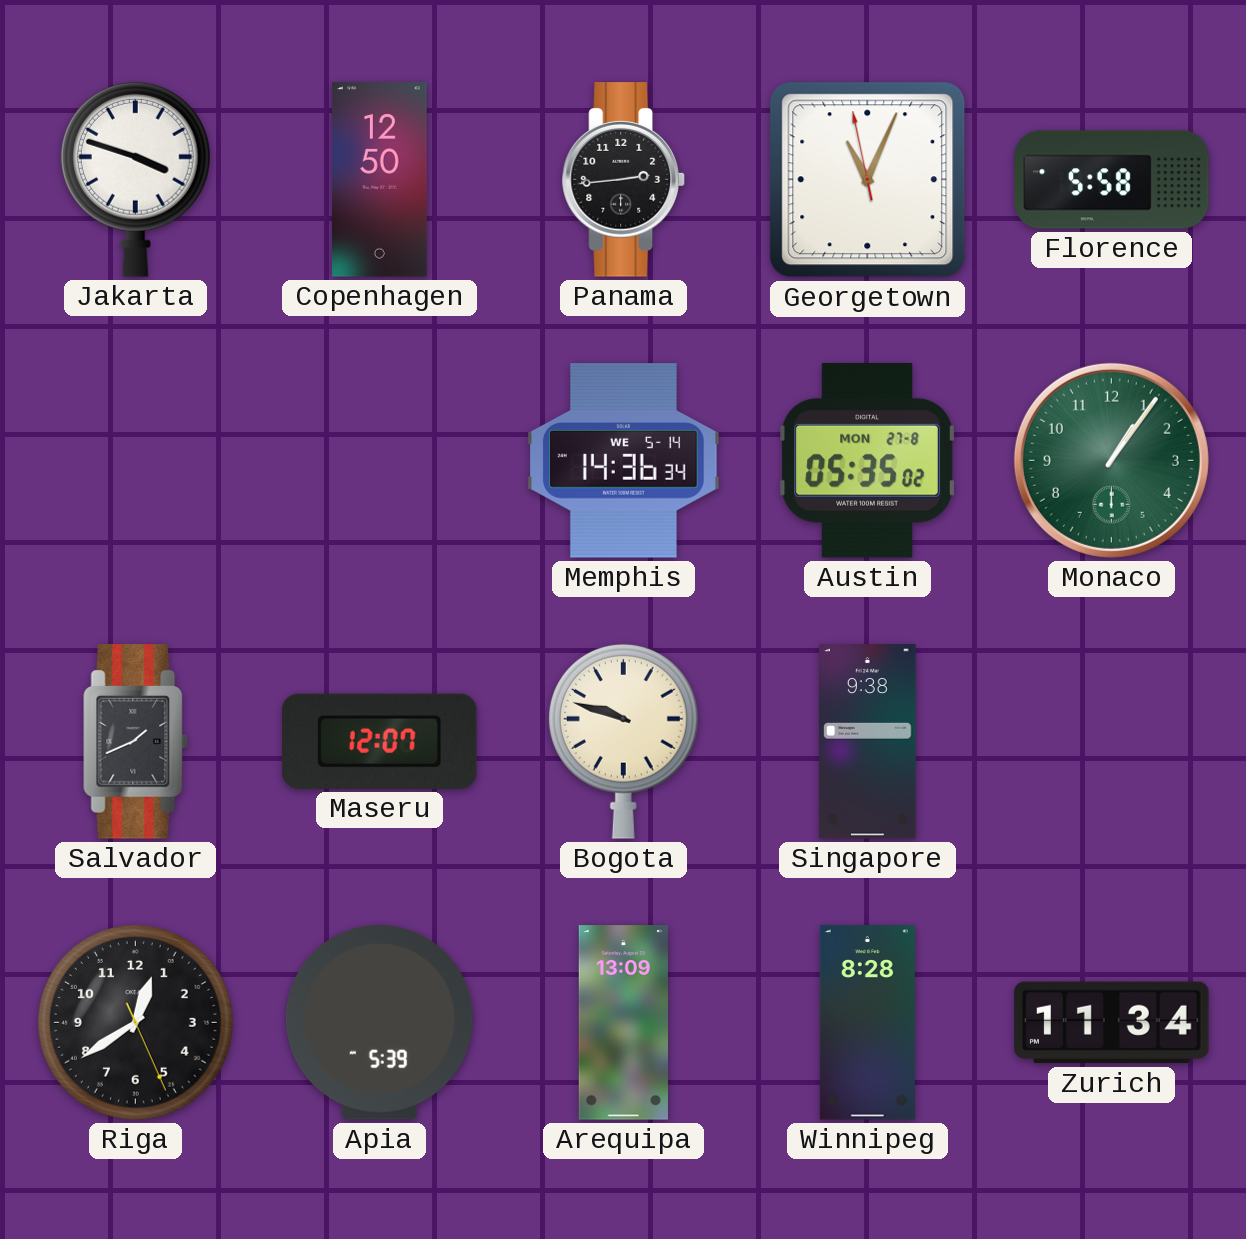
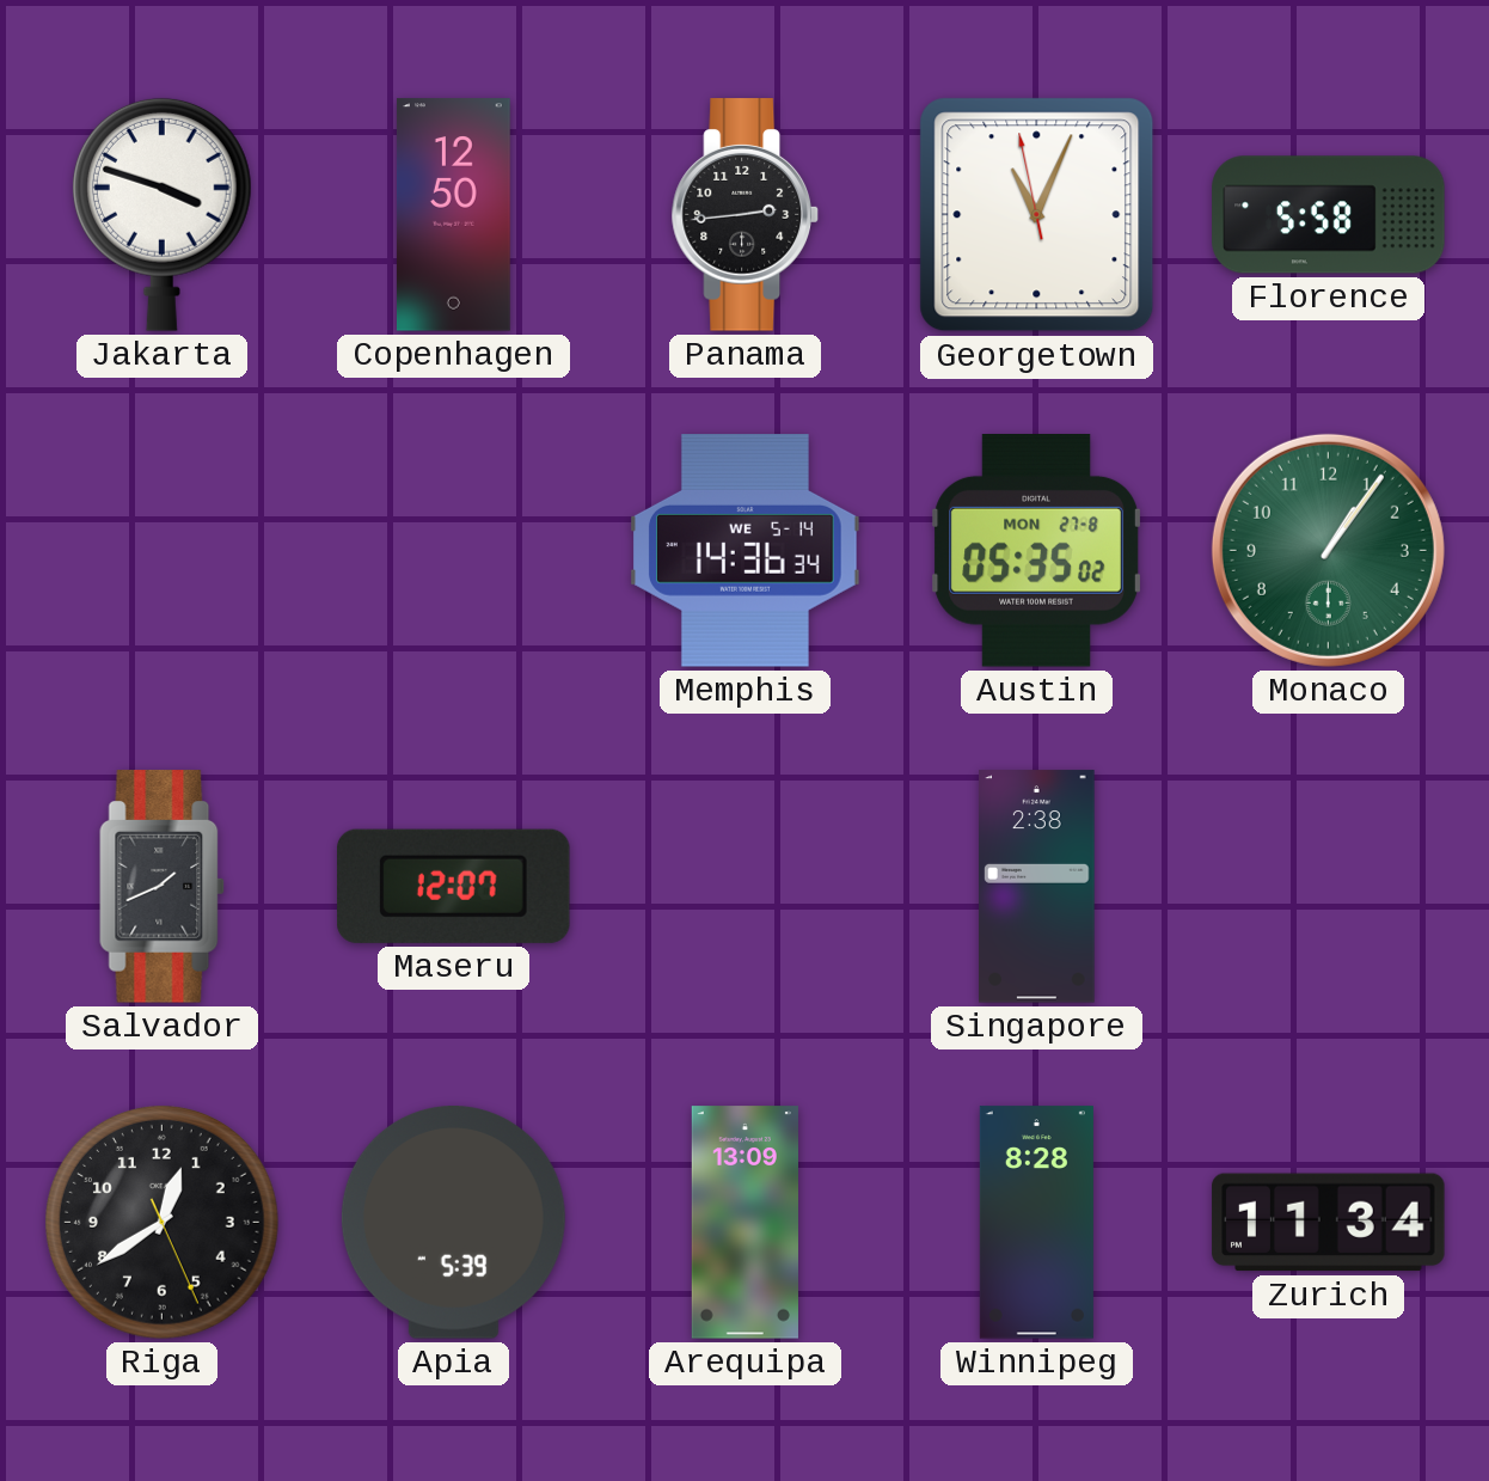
Bogota: 9:48 -> none
Singapore: 9:38 -> 2:38
